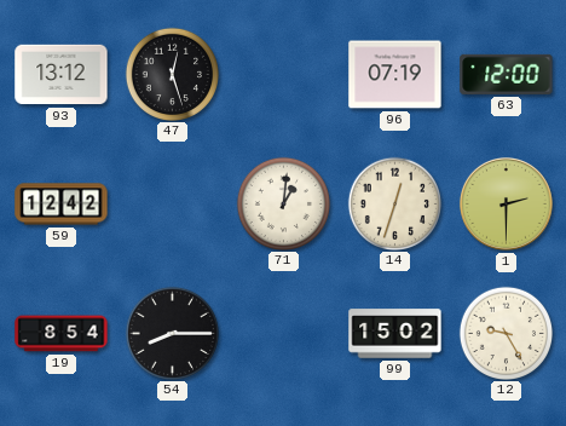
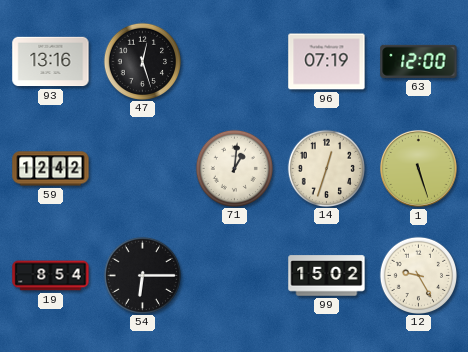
93: 13:12 -> 13:16
1: 2:30 -> 5:27
54: 8:15 -> 6:15
